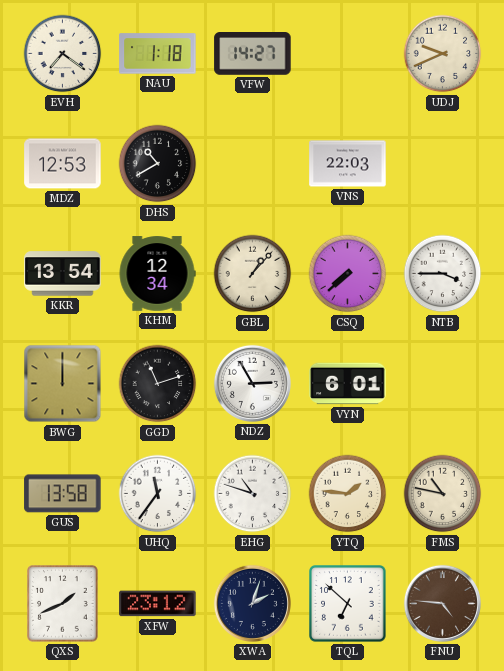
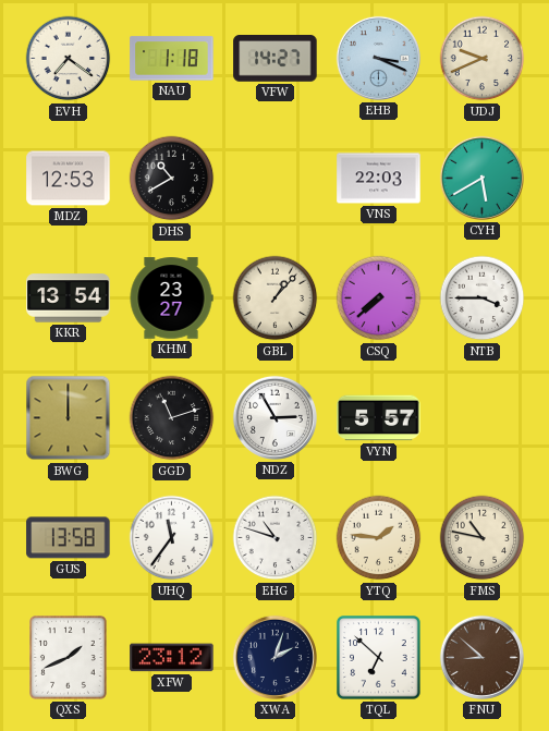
EHB: none -> 3:19
CYH: none -> 5:40
KHM: 12:34 -> 23:27
VYN: 6:01 -> 5:57
FNU: 4:46 -> 8:52
